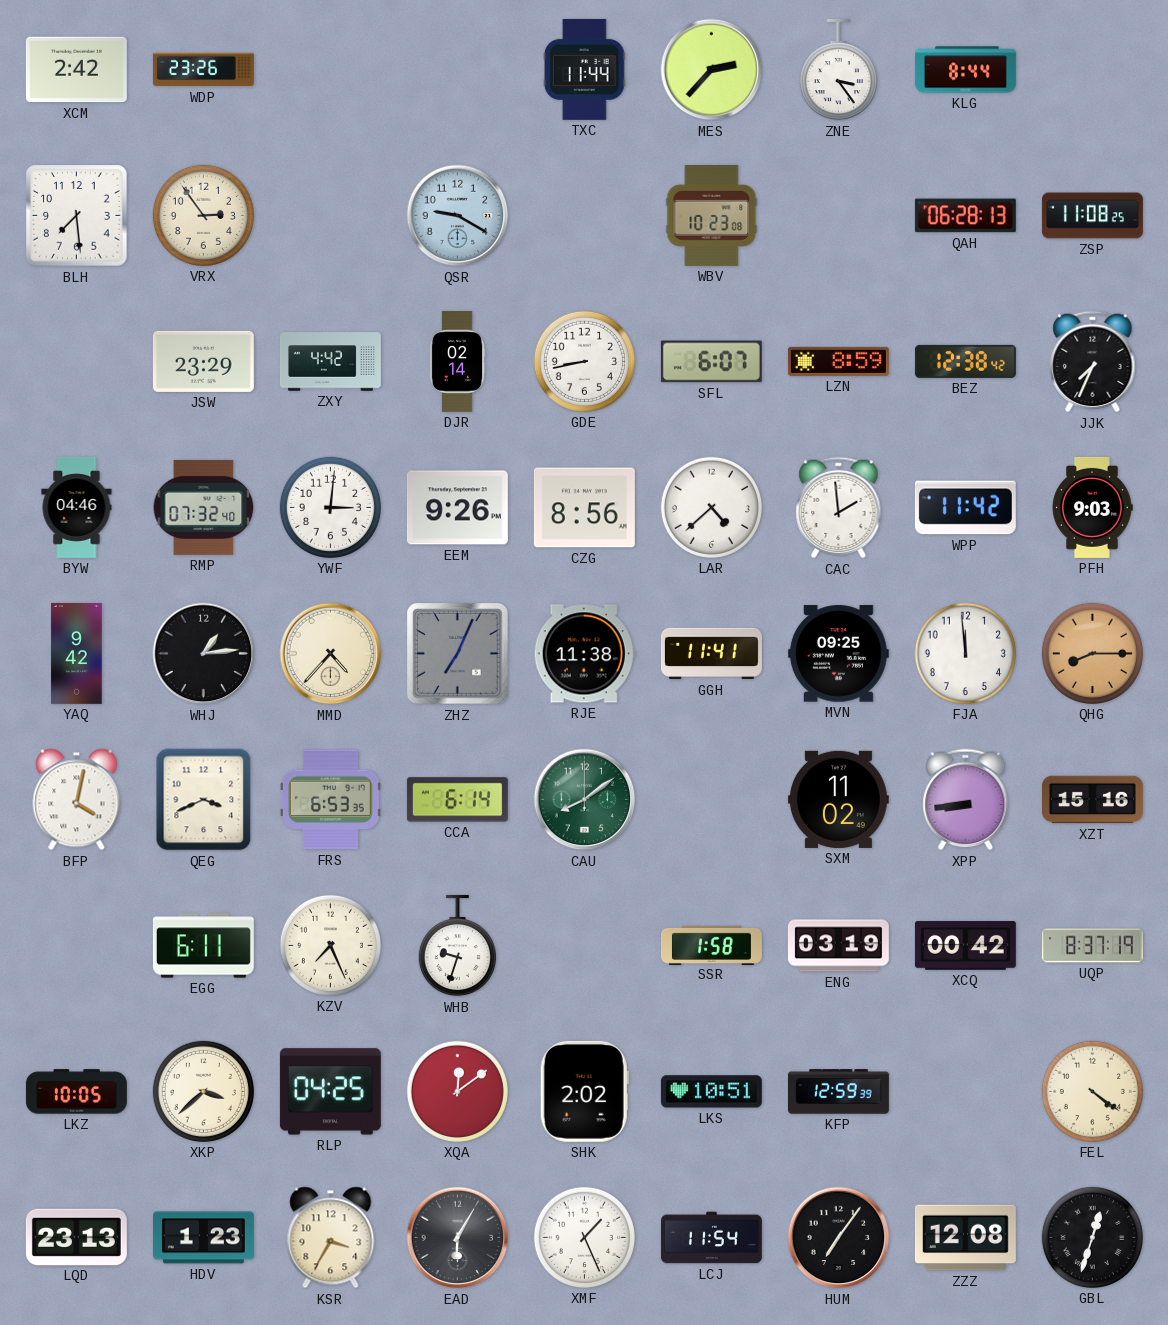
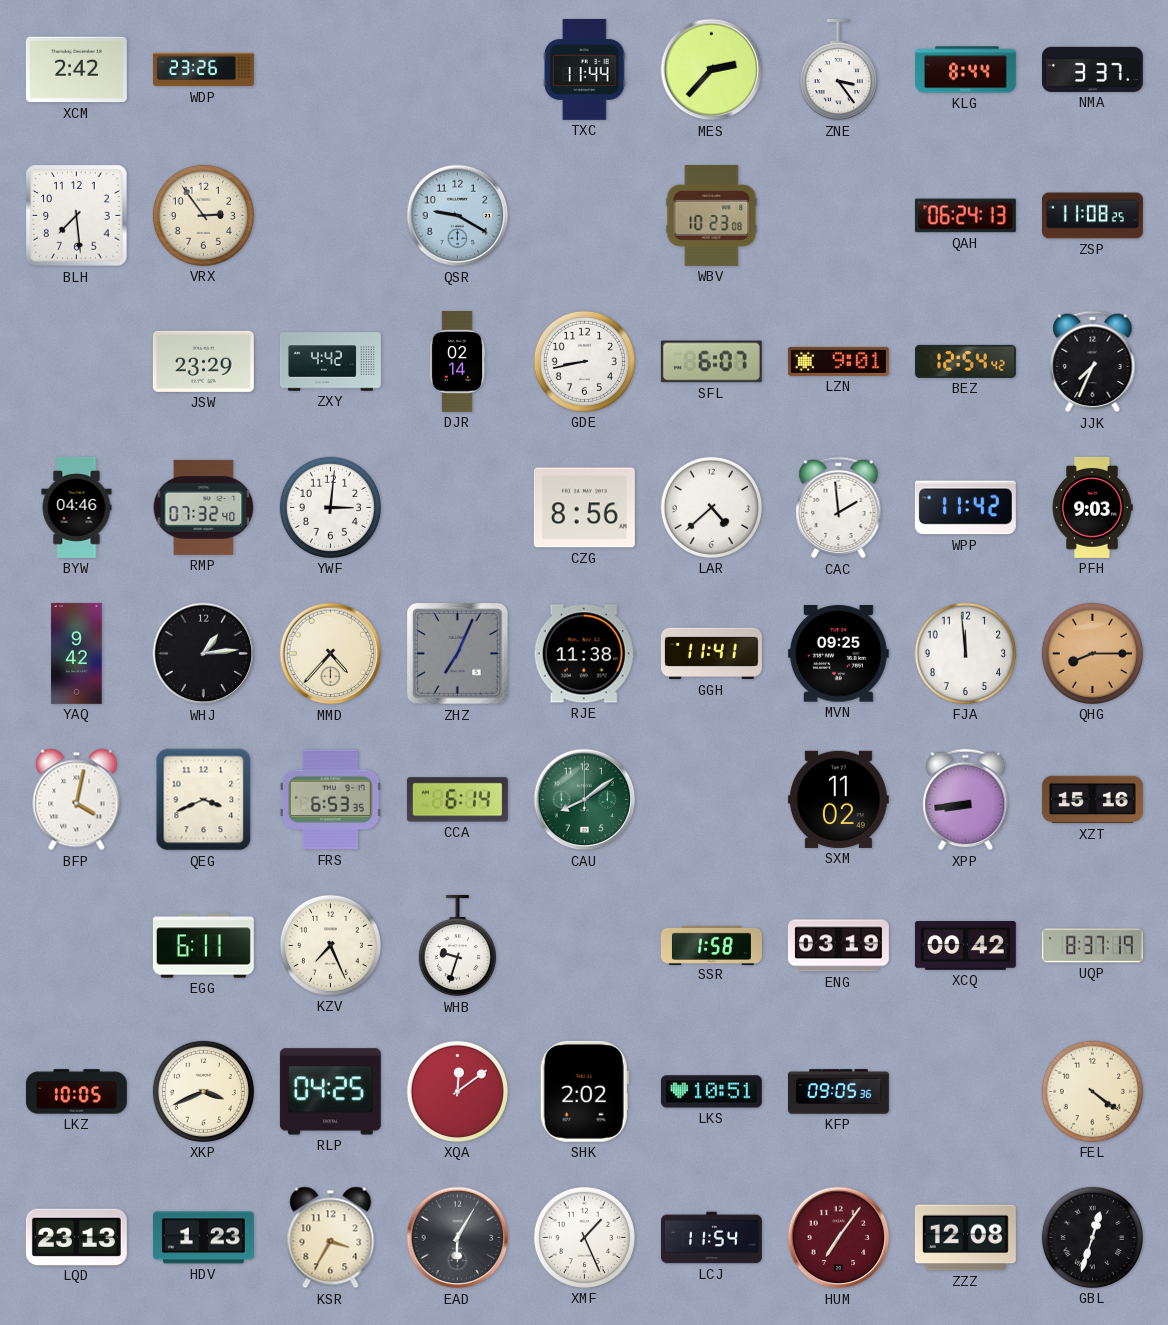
NMA: none -> 3:37
QAH: 06:28 -> 06:24
LZN: 8:59 -> 9:01
BEZ: 12:38 -> 12:54
EEM: 9:26 -> none
XKP: 3:38 -> 3:41
KFP: 12:59 -> 09:05
HUM dial: black -> burgundy
